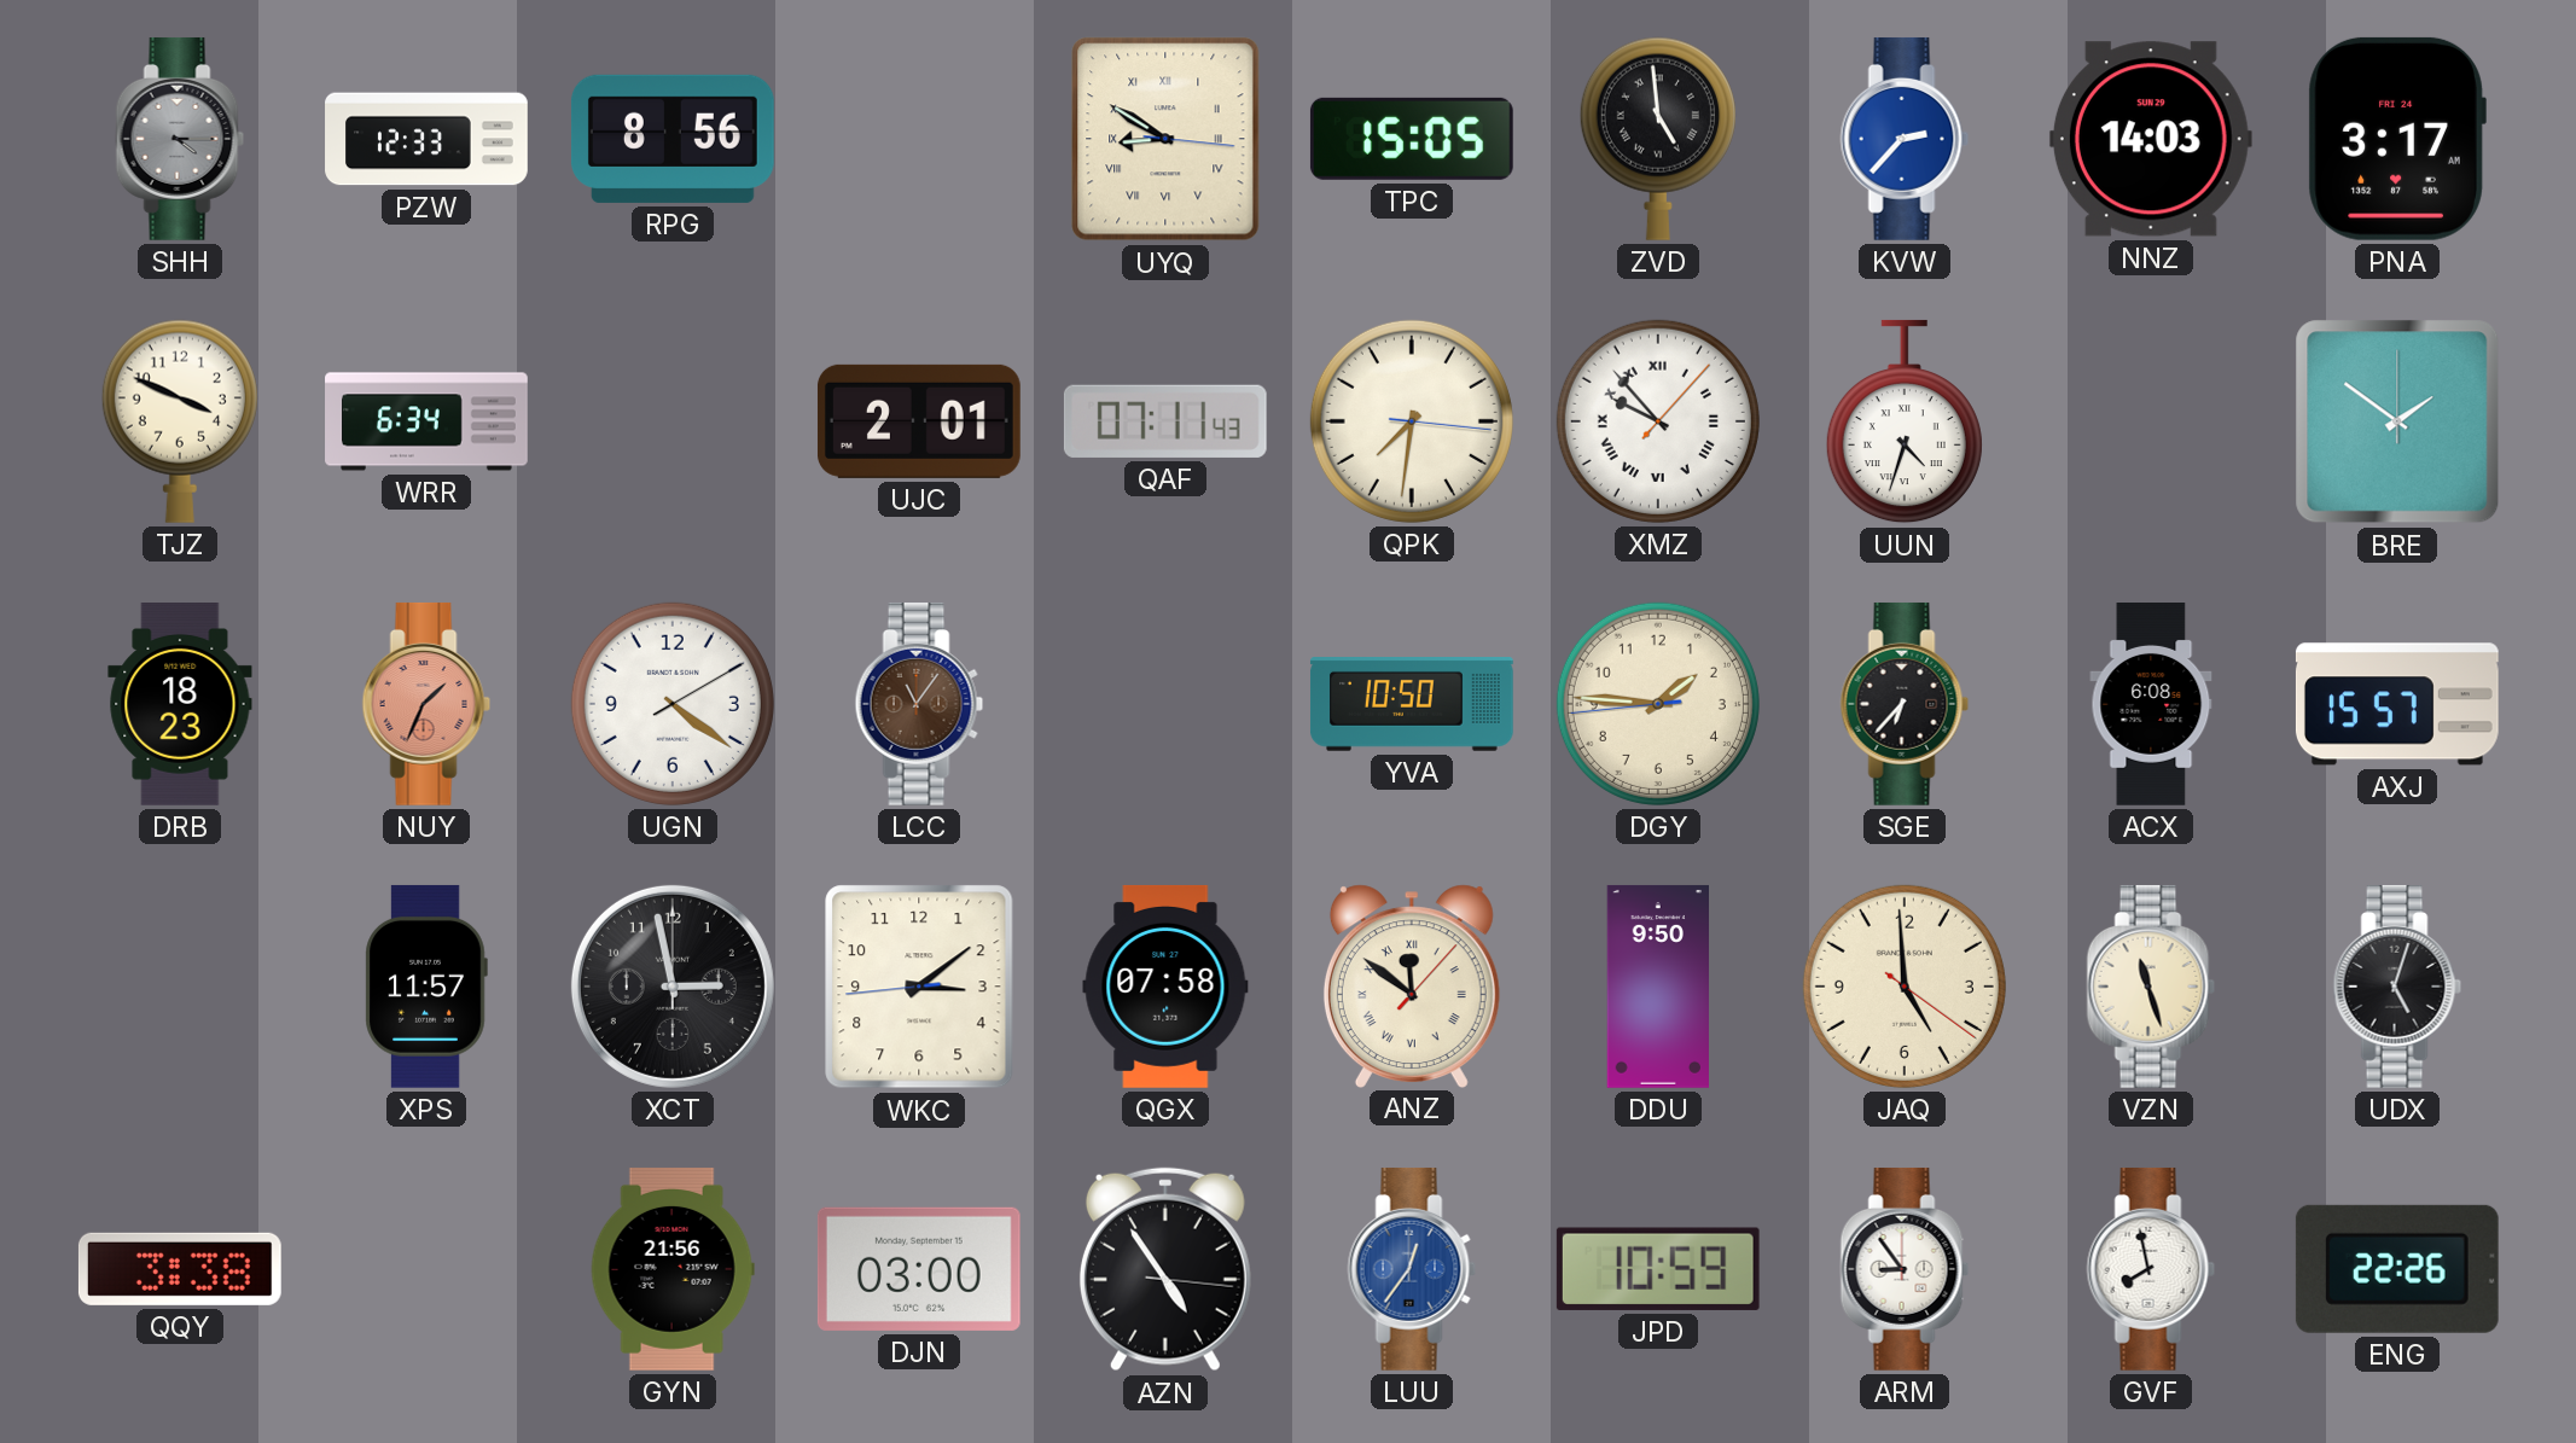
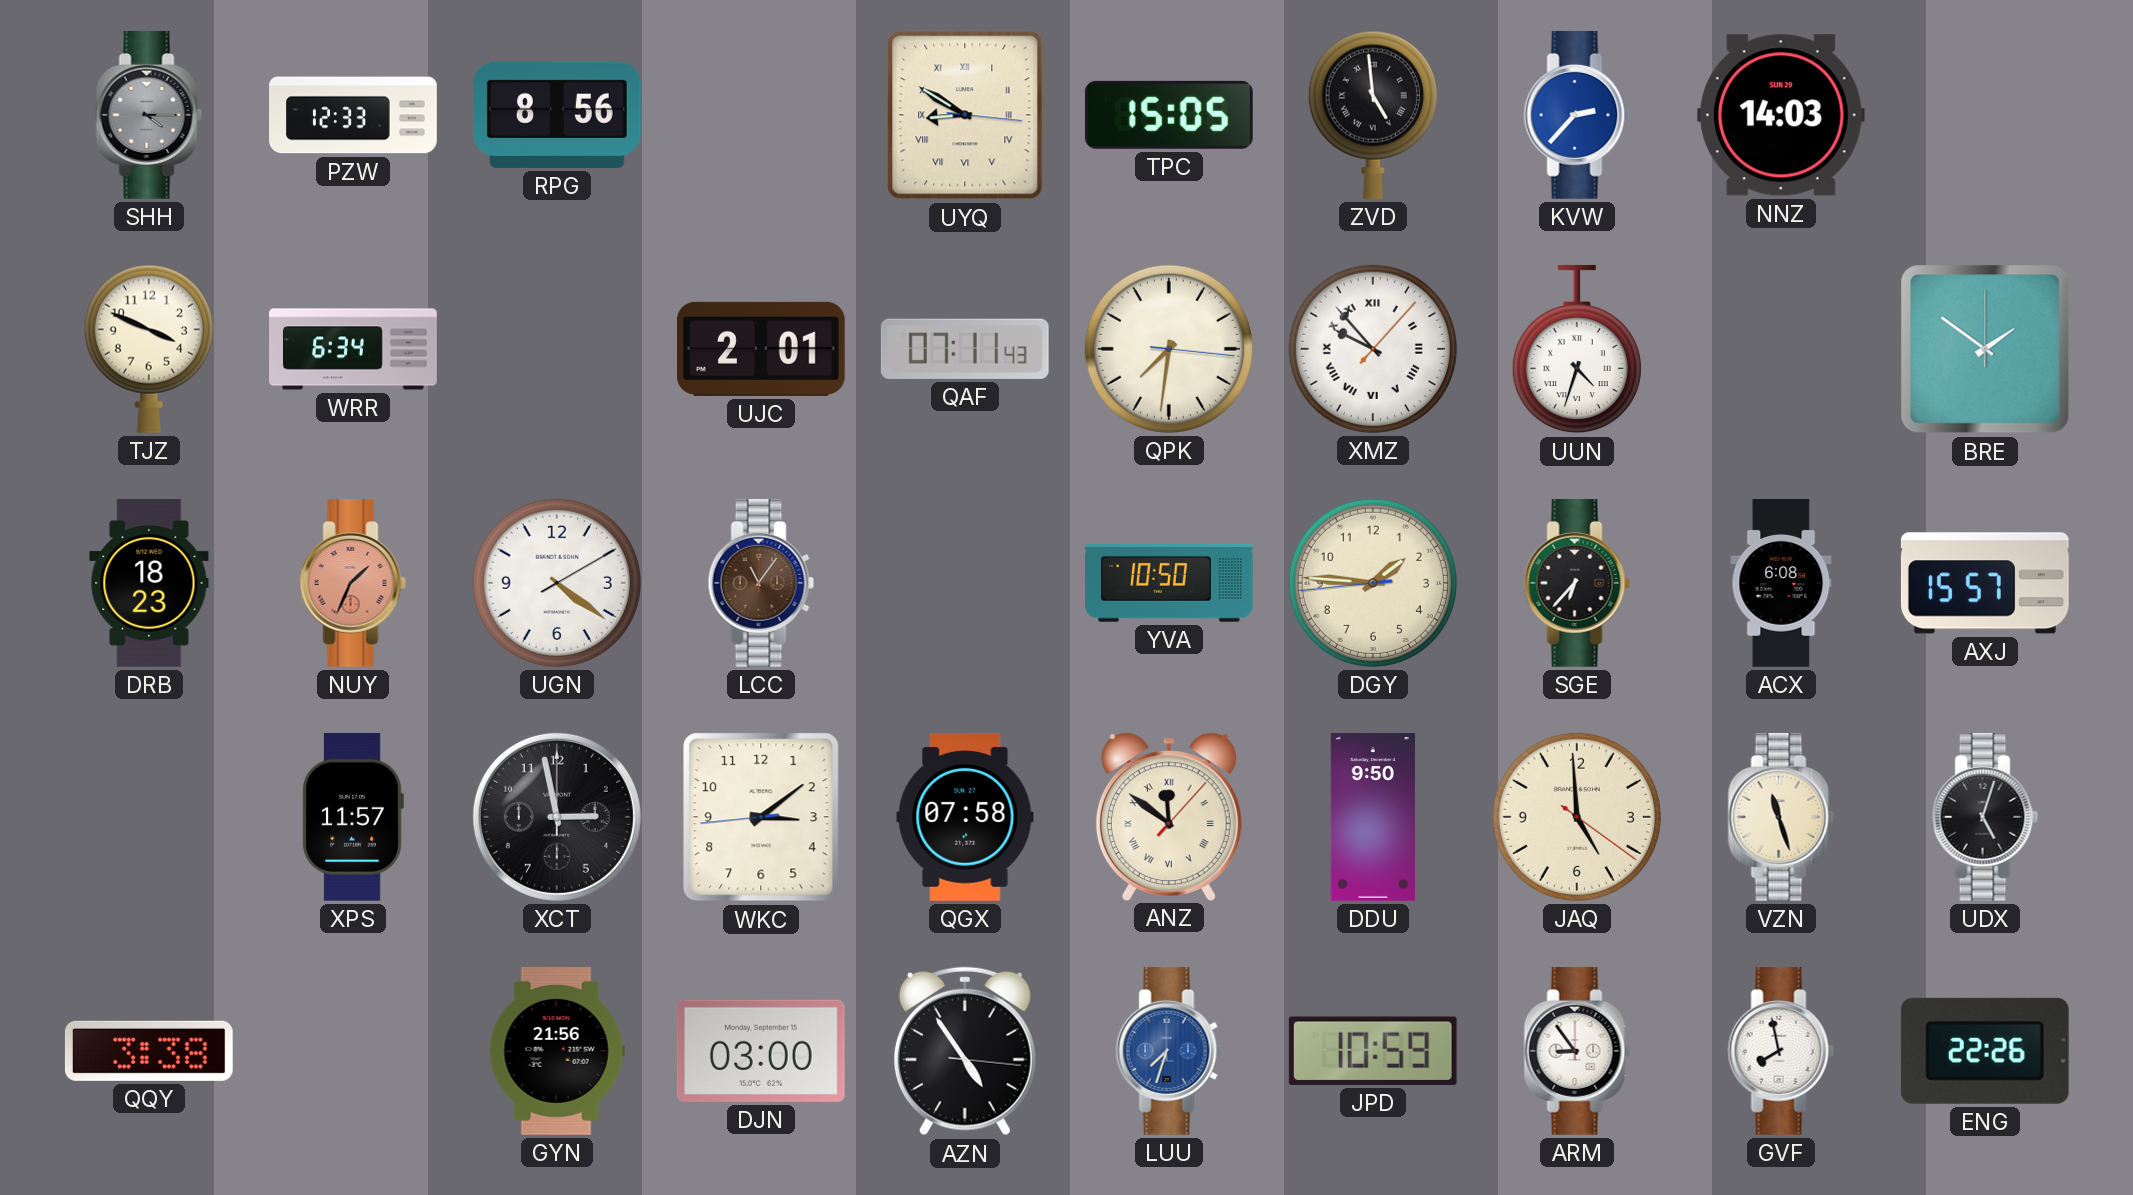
PNA: 3:17 -> none
LUU: 12:36 -> 7:33
